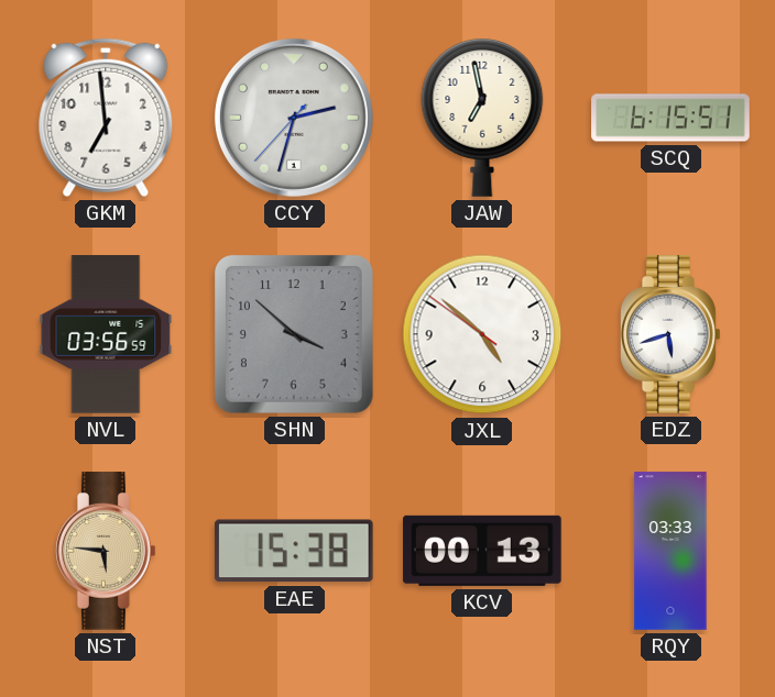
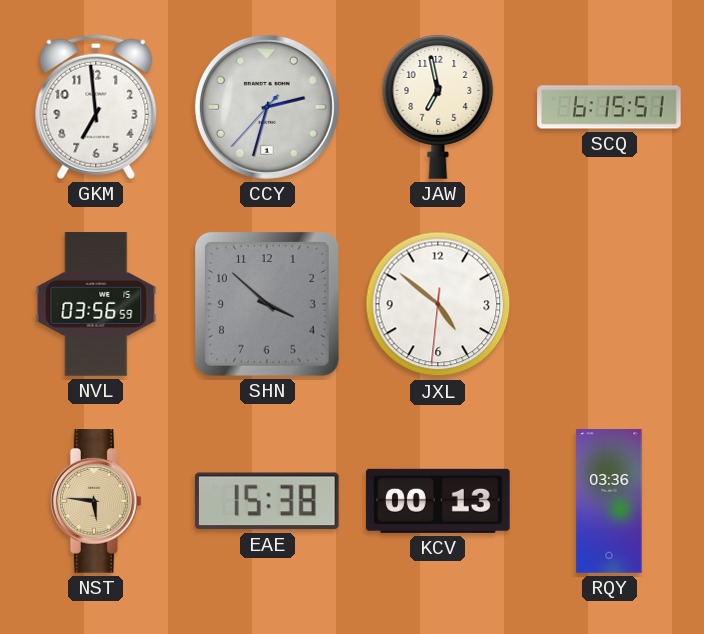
JXL: 4:51:51 -> 4:51:31
EDZ: 5:42 -> none
RQY: 03:33 -> 03:36
